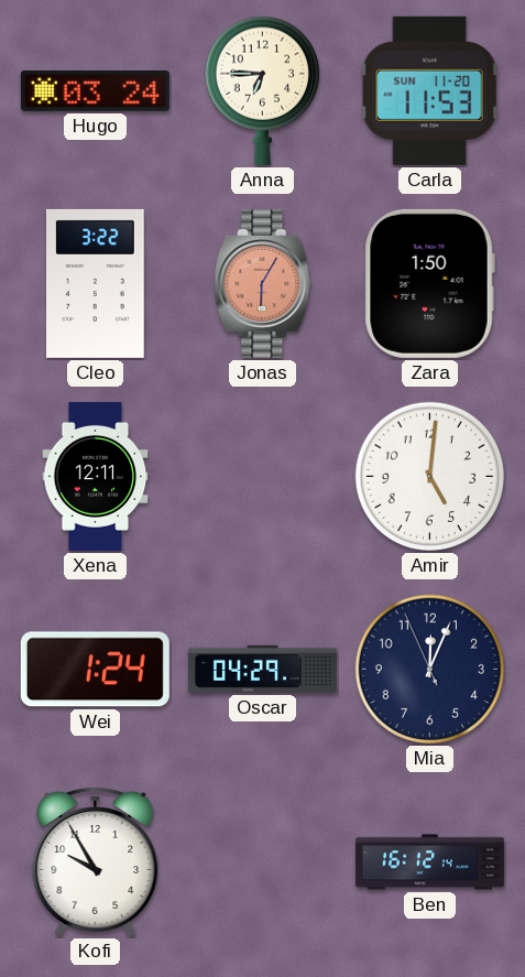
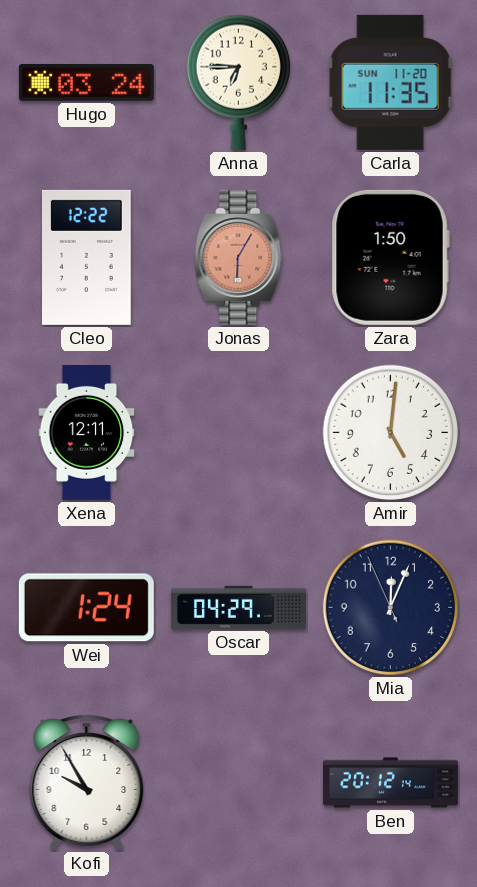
Carla: 11:53 -> 11:35
Cleo: 3:22 -> 12:22
Ben: 16:12 -> 20:12
